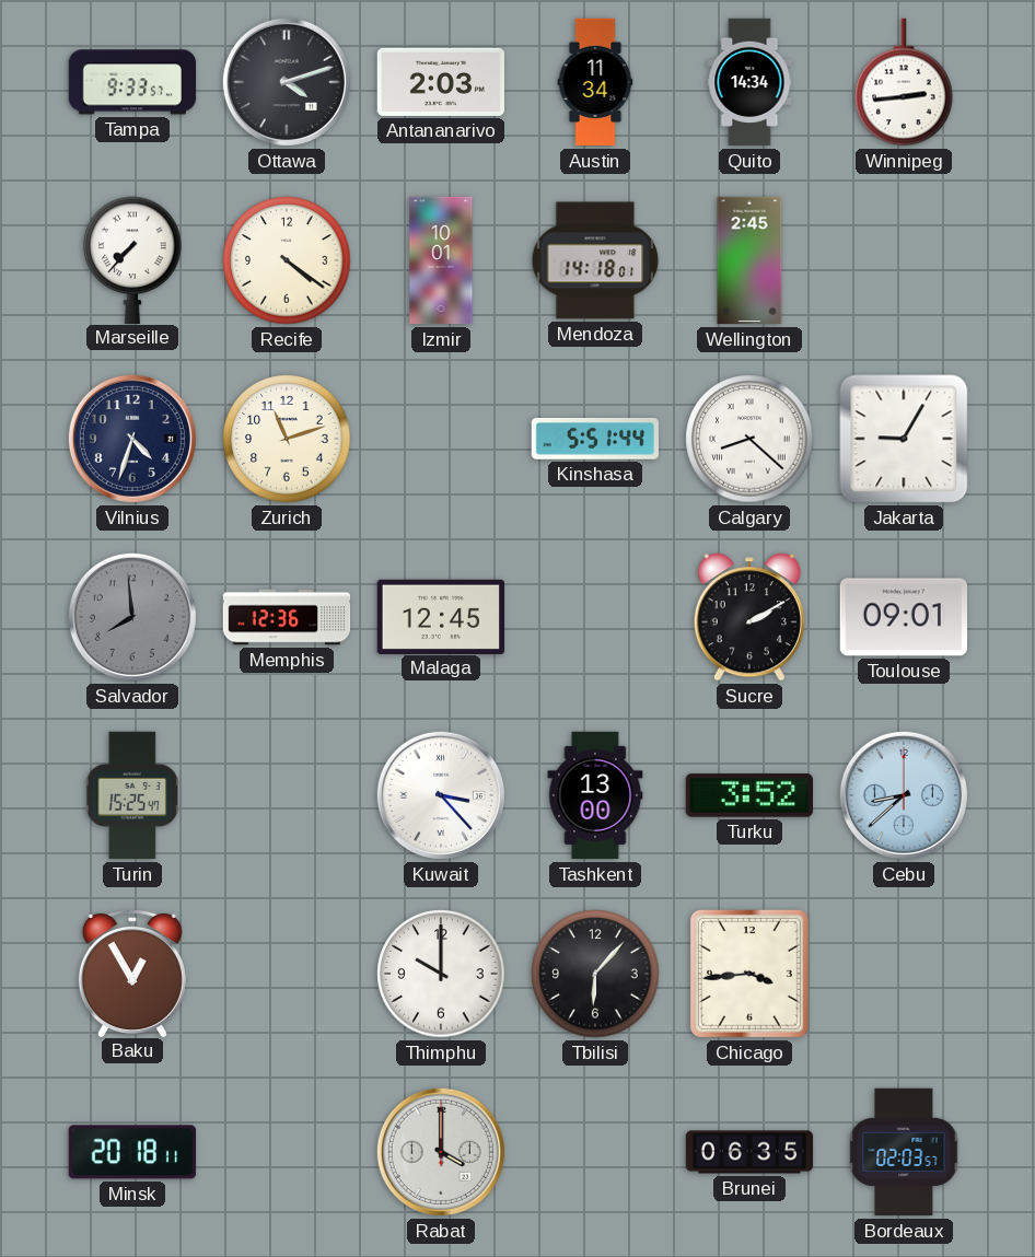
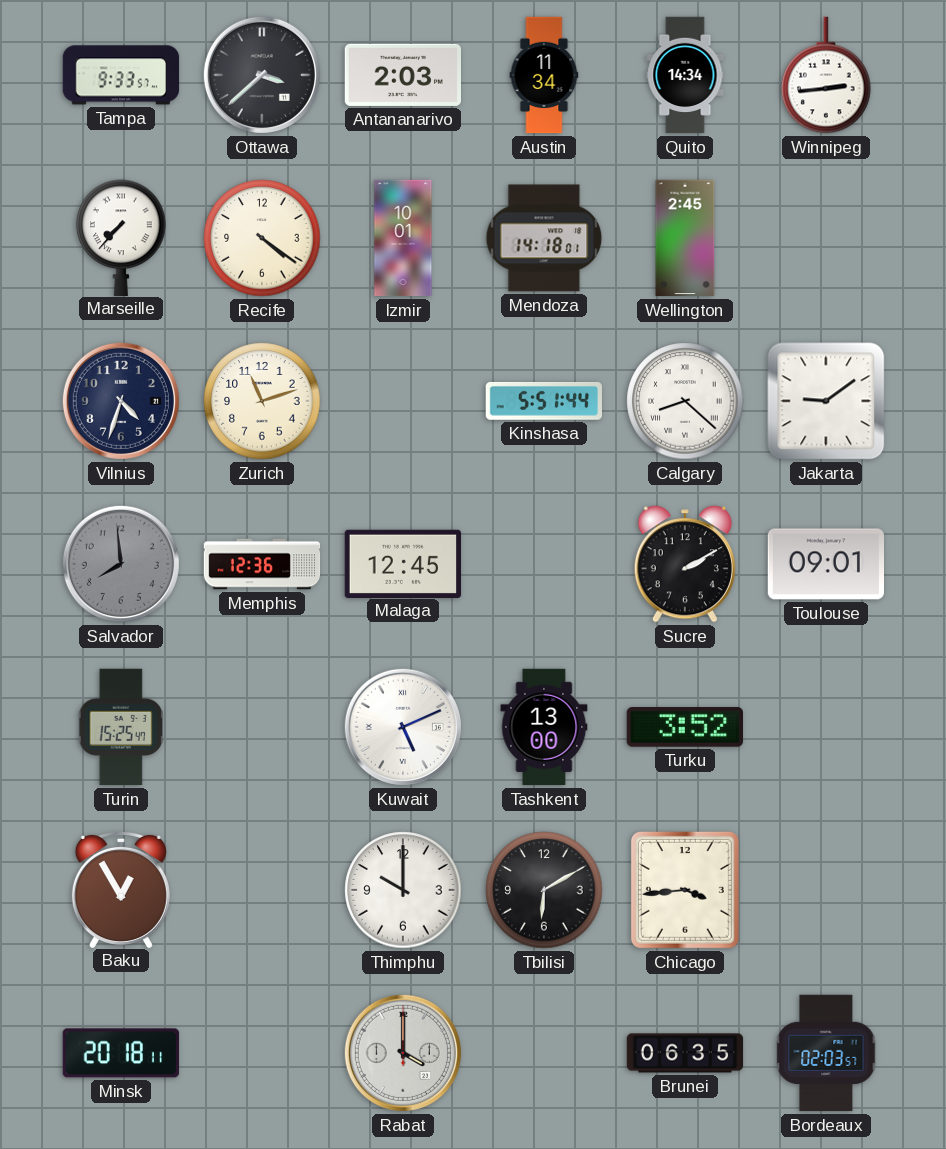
Ottawa: 4:12 -> 3:38
Jakarta: 9:05 -> 9:09
Kuwait: 3:23 -> 5:11
Cebu: 8:38 -> none
Tbilisi: 6:07 -> 6:10
